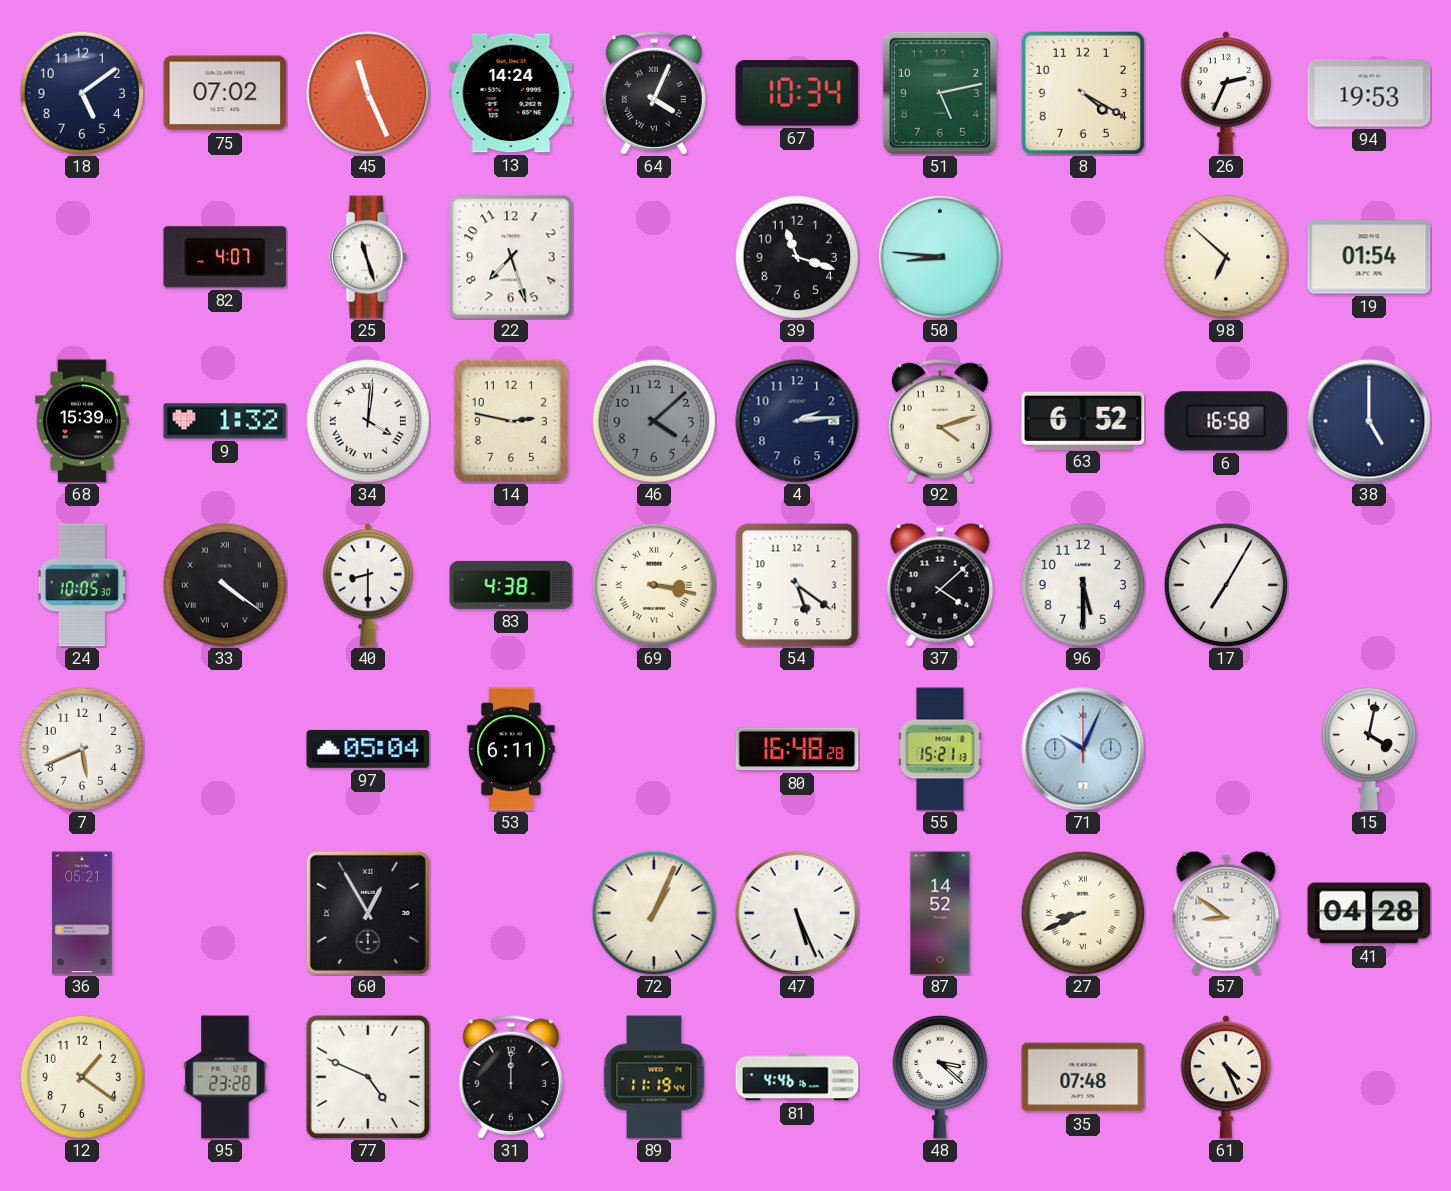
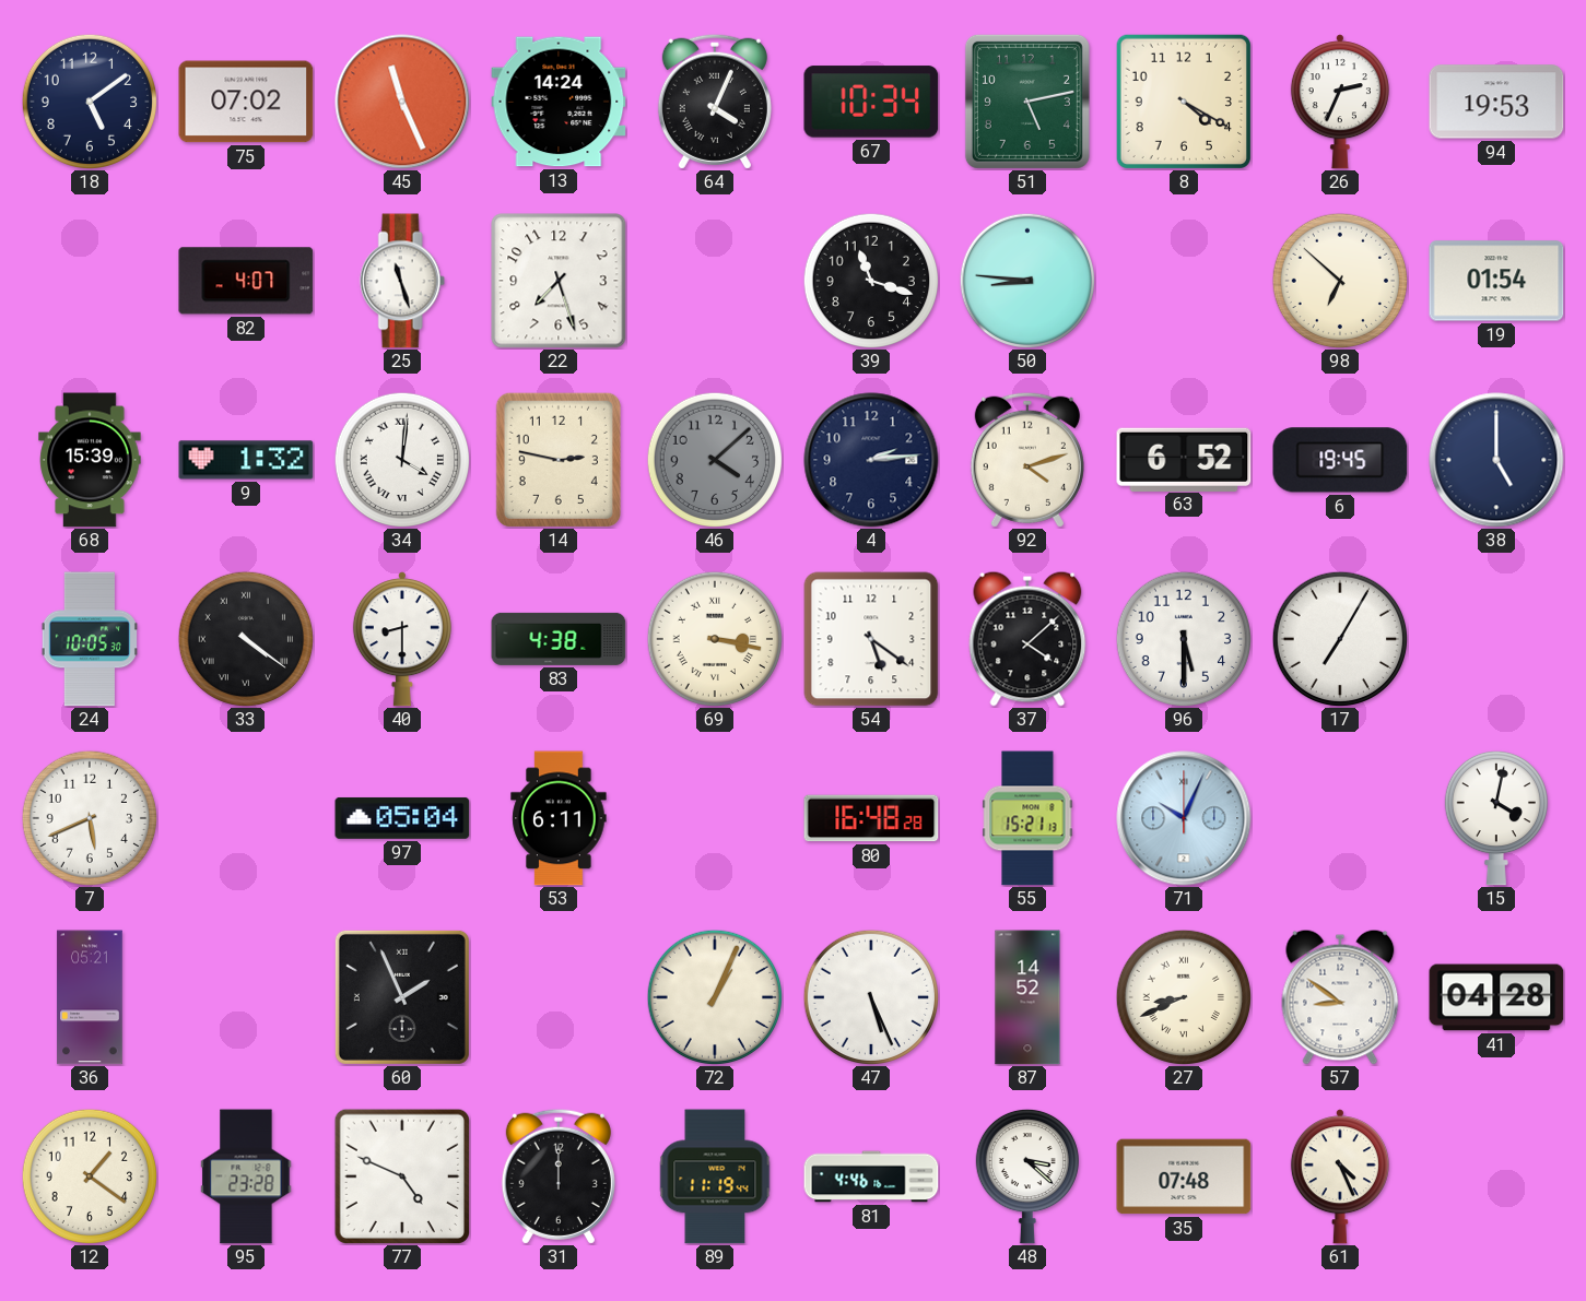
6: 16:58 -> 19:45
60: 12:55 -> 1:56
